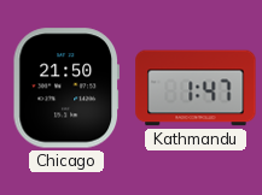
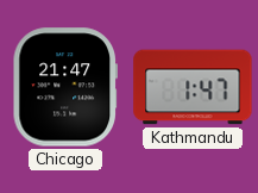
Chicago: 21:50 -> 21:47
